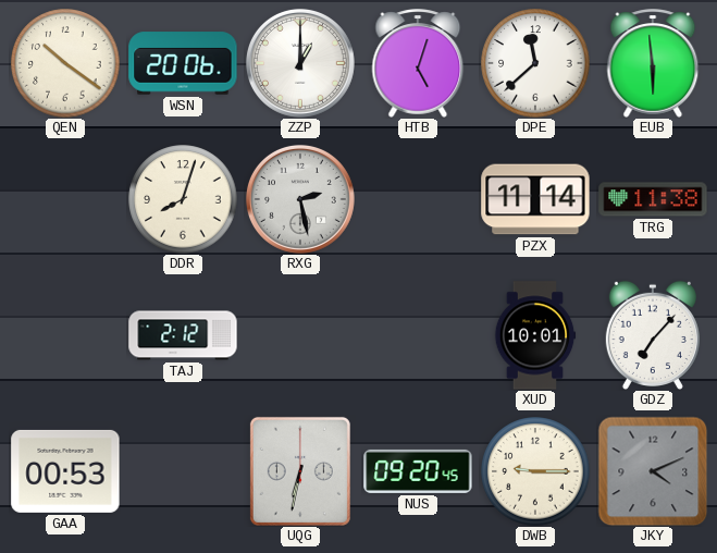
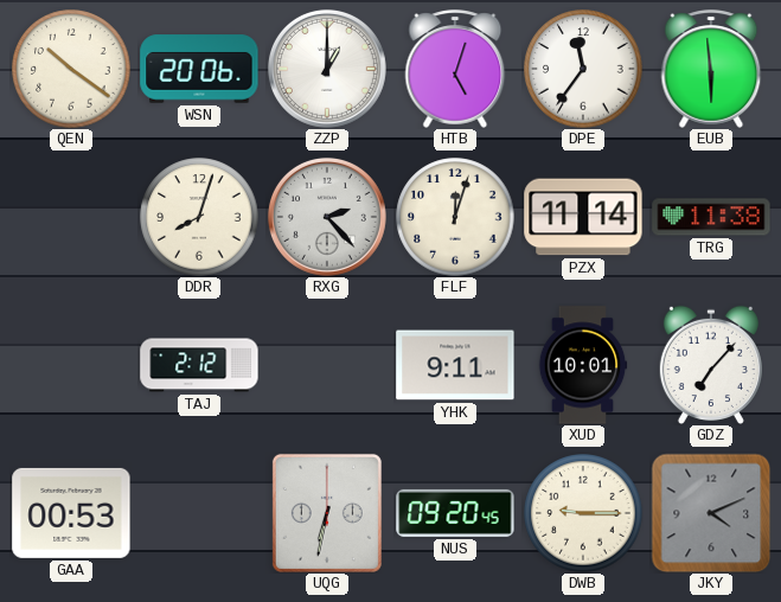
DPE: 11:38 -> 11:36
RXG: 2:28 -> 2:23
FLF: none -> 12:03
YHK: none -> 9:11
